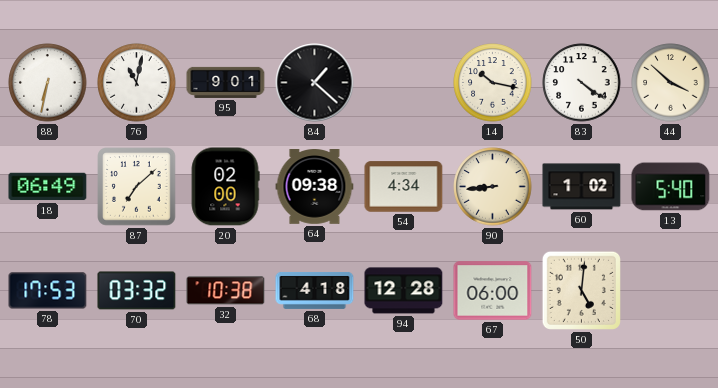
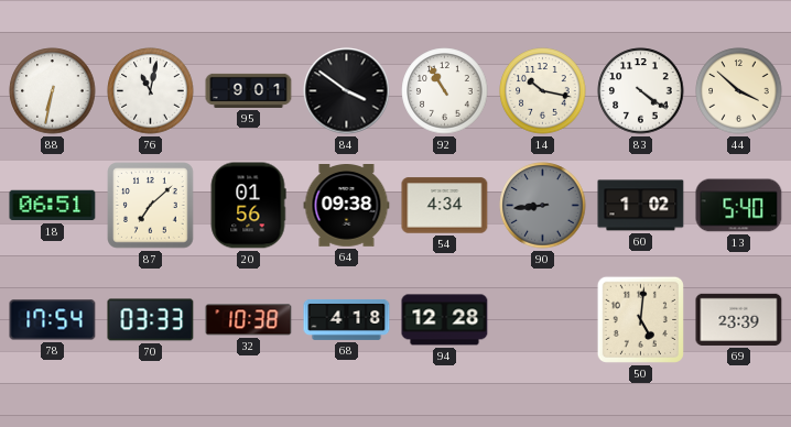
84: 1:22 -> 3:51
92: none -> 10:55
18: 06:49 -> 06:51
20: 02:00 -> 01:56
90 dial: cream -> grey
78: 17:53 -> 17:54
70: 03:32 -> 03:33
67: 06:00 -> none
69: none -> 23:39
